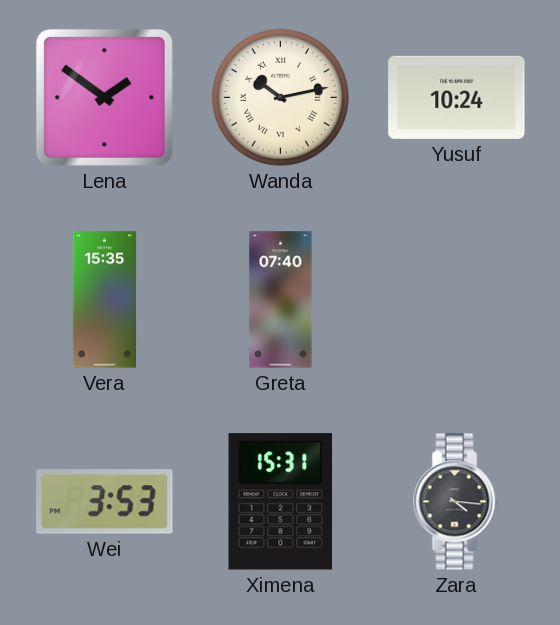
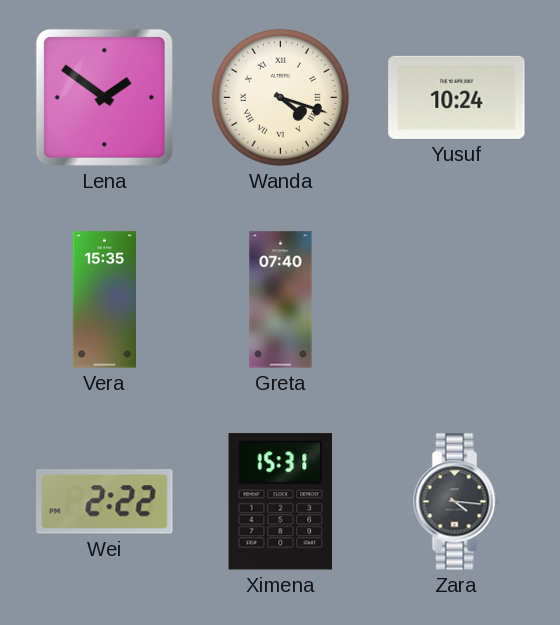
Wanda: 10:13 -> 4:18
Wei: 3:53 -> 2:22
